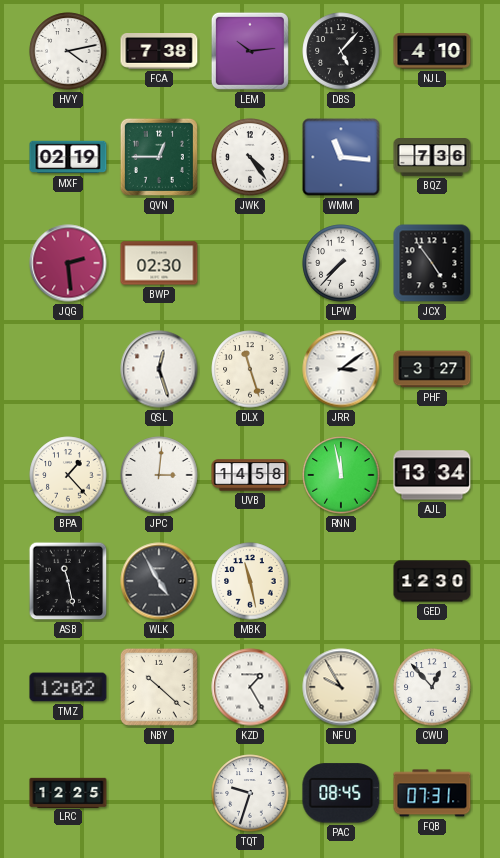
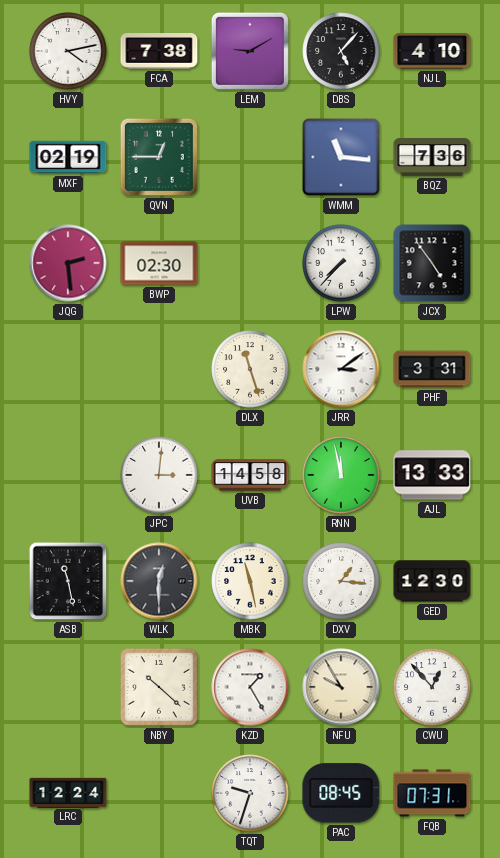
LEM: 10:14 -> 9:10
JWK: 4:24 -> none
QSL: 12:27 -> none
PHF: 3:27 -> 3:31
BPA: 1:23 -> none
AJL: 13:34 -> 13:33
WLK: 4:55 -> 12:30
DXV: none -> 1:16
TMZ: 12:02 -> none
LRC: 12:25 -> 12:24
